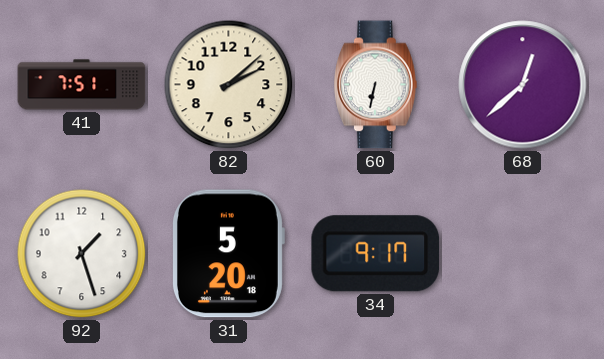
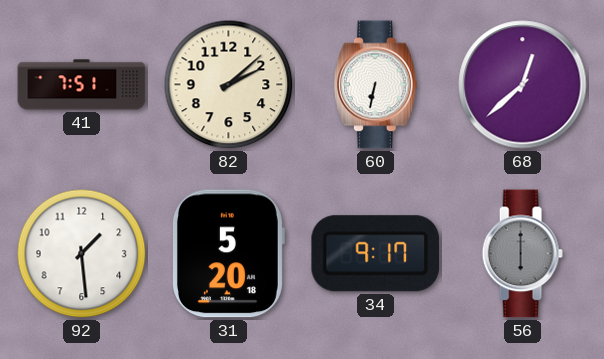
92: 1:27 -> 1:29
56: none -> 6:00
